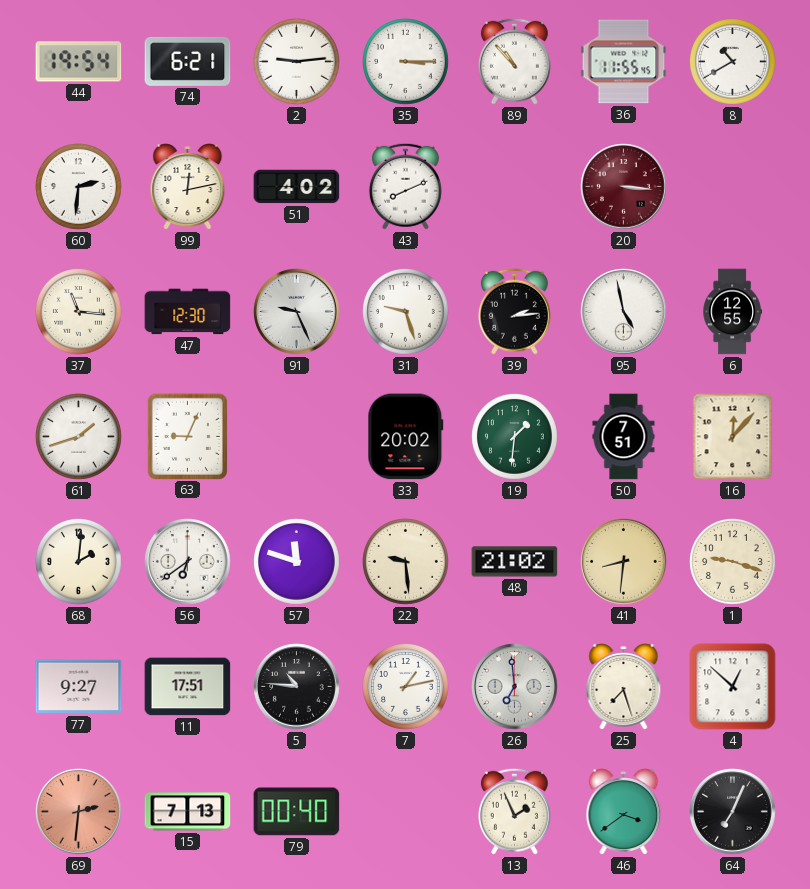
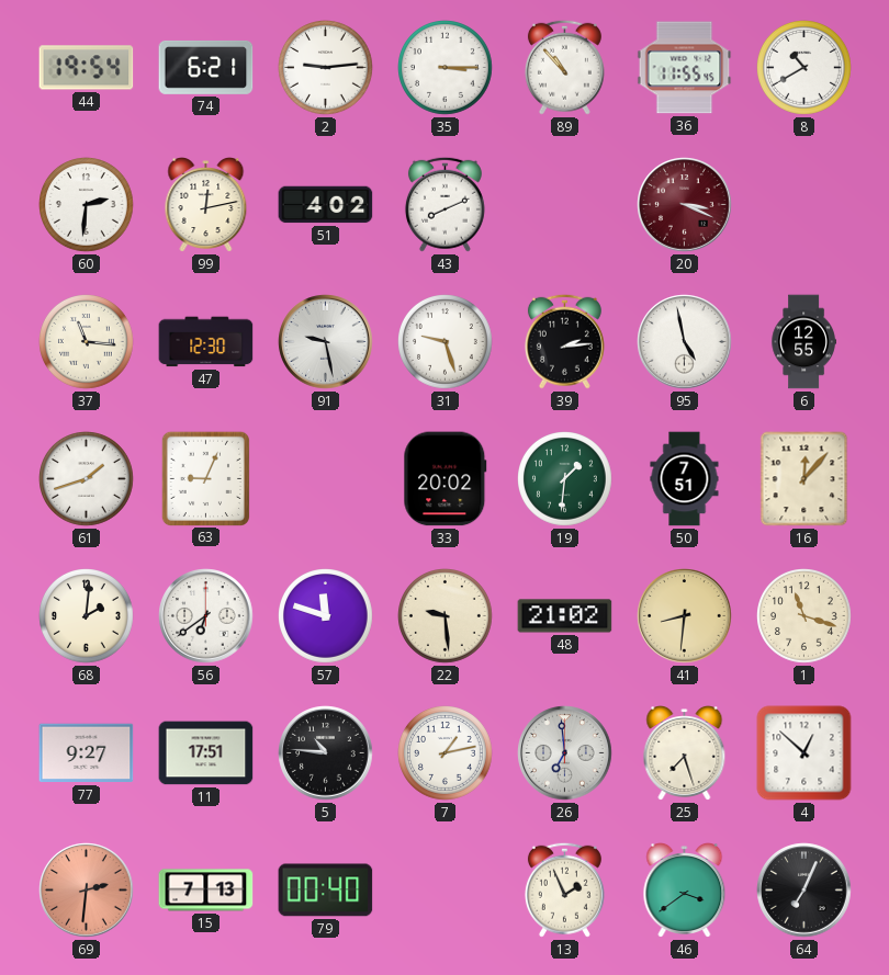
20: 3:16 -> 3:19
91: 9:26 -> 9:28
1: 9:18 -> 11:18
